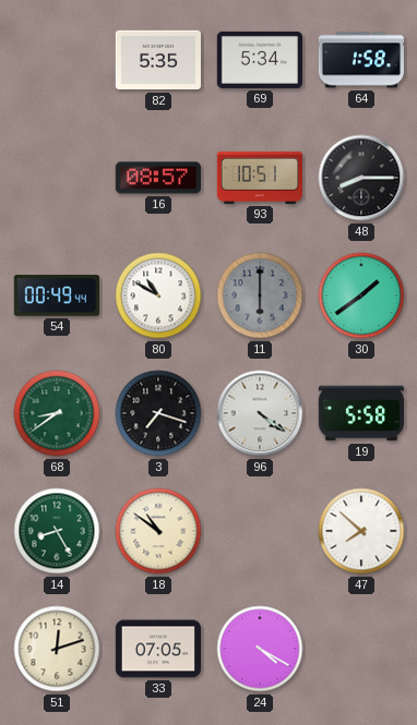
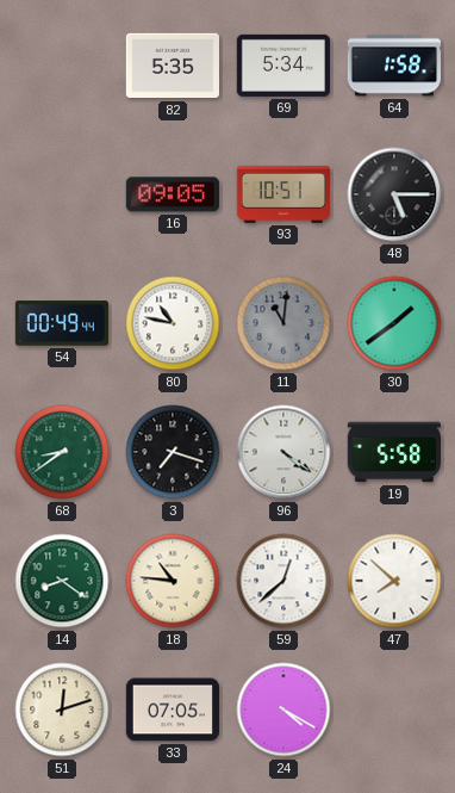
16: 08:57 -> 09:05
48: 8:15 -> 5:15
80: 10:50 -> 10:47
11: 6:00 -> 11:01
14: 8:25 -> 8:21
18: 10:51 -> 10:46
59: none -> 12:38
